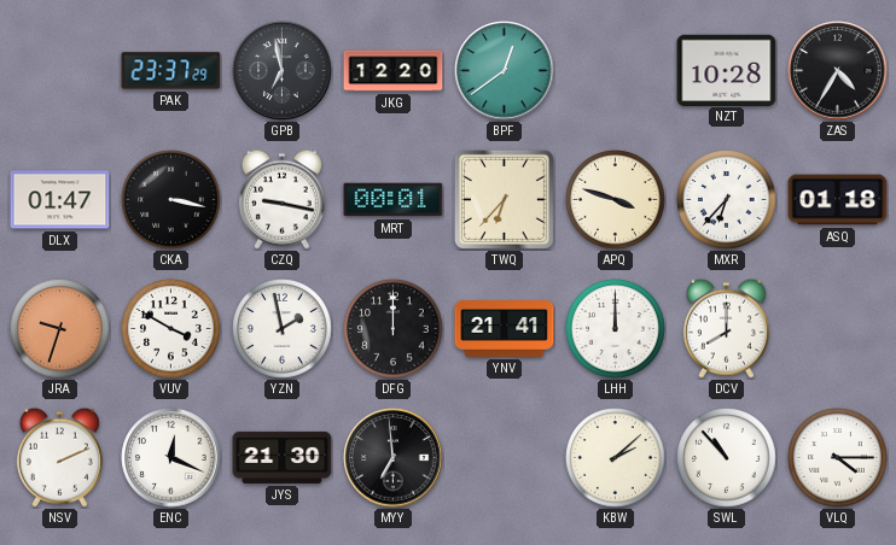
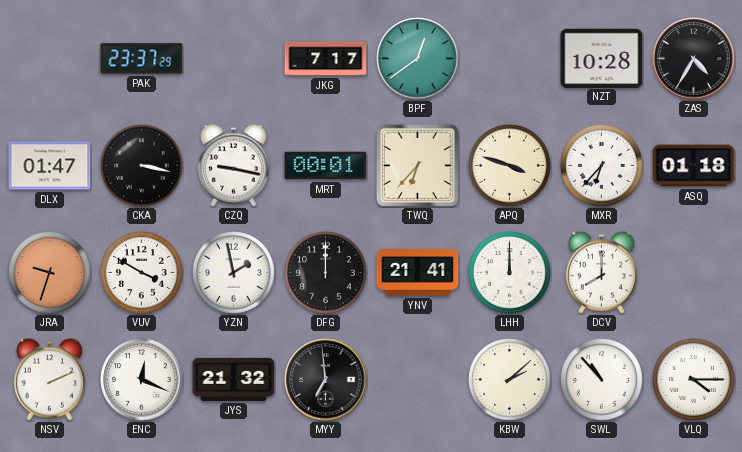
GPB: 6:58 -> none
JKG: 12:20 -> 7:17
JYS: 21:30 -> 21:32
